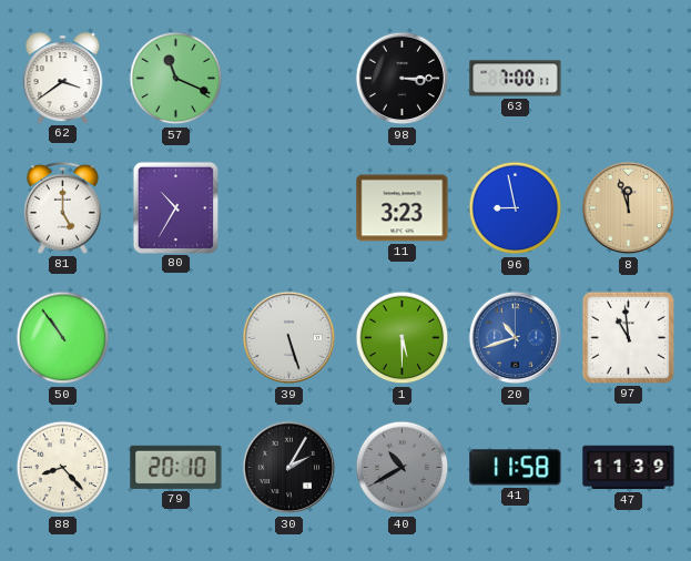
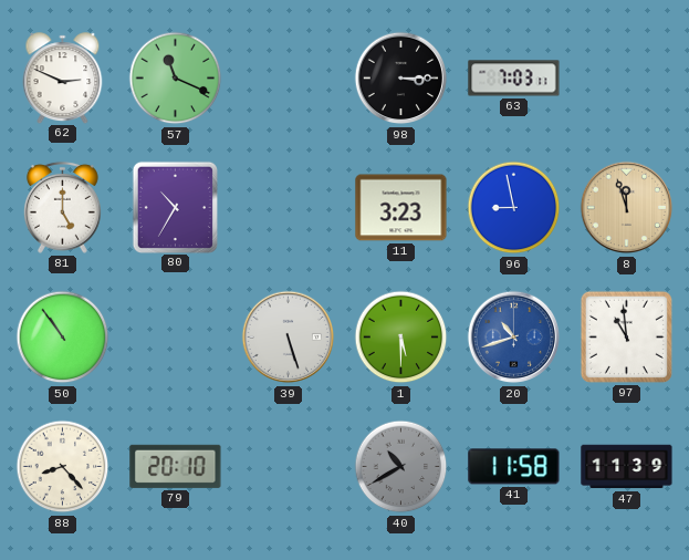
62: 3:39 -> 2:49
63: 7:00 -> 7:03
30: 2:05 -> none
